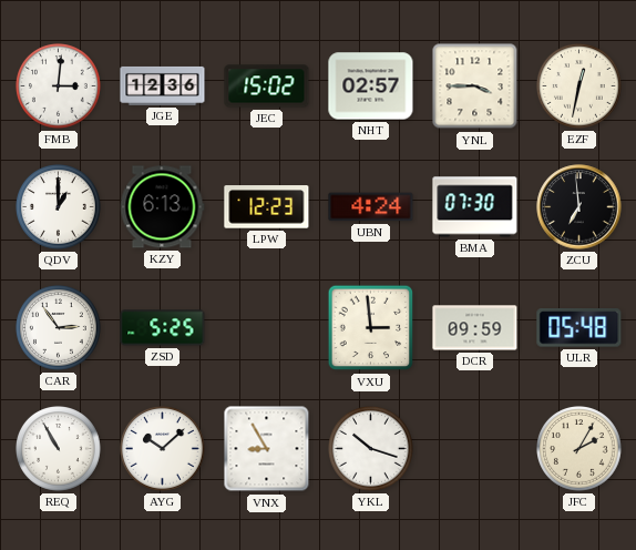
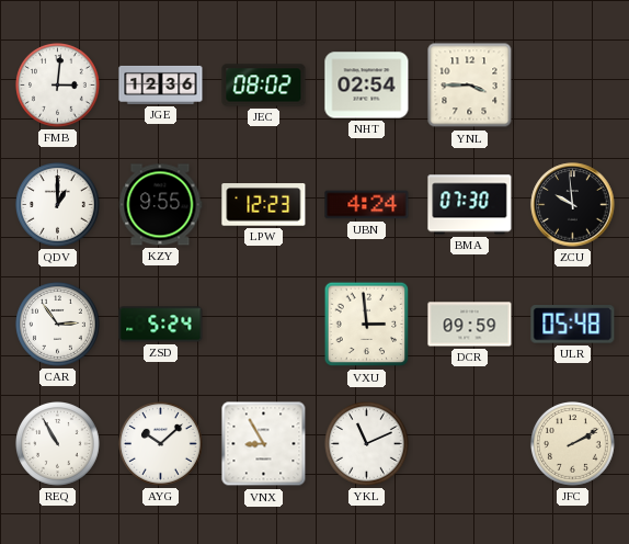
JEC: 15:02 -> 08:02
NHT: 02:57 -> 02:54
EZF: 12:32 -> none
KZY: 6:13 -> 9:55
ZCU: 6:59 -> 9:59
ZSD: 5:25 -> 5:24
YKL: 10:18 -> 11:11
JFC: 2:05 -> 2:10
